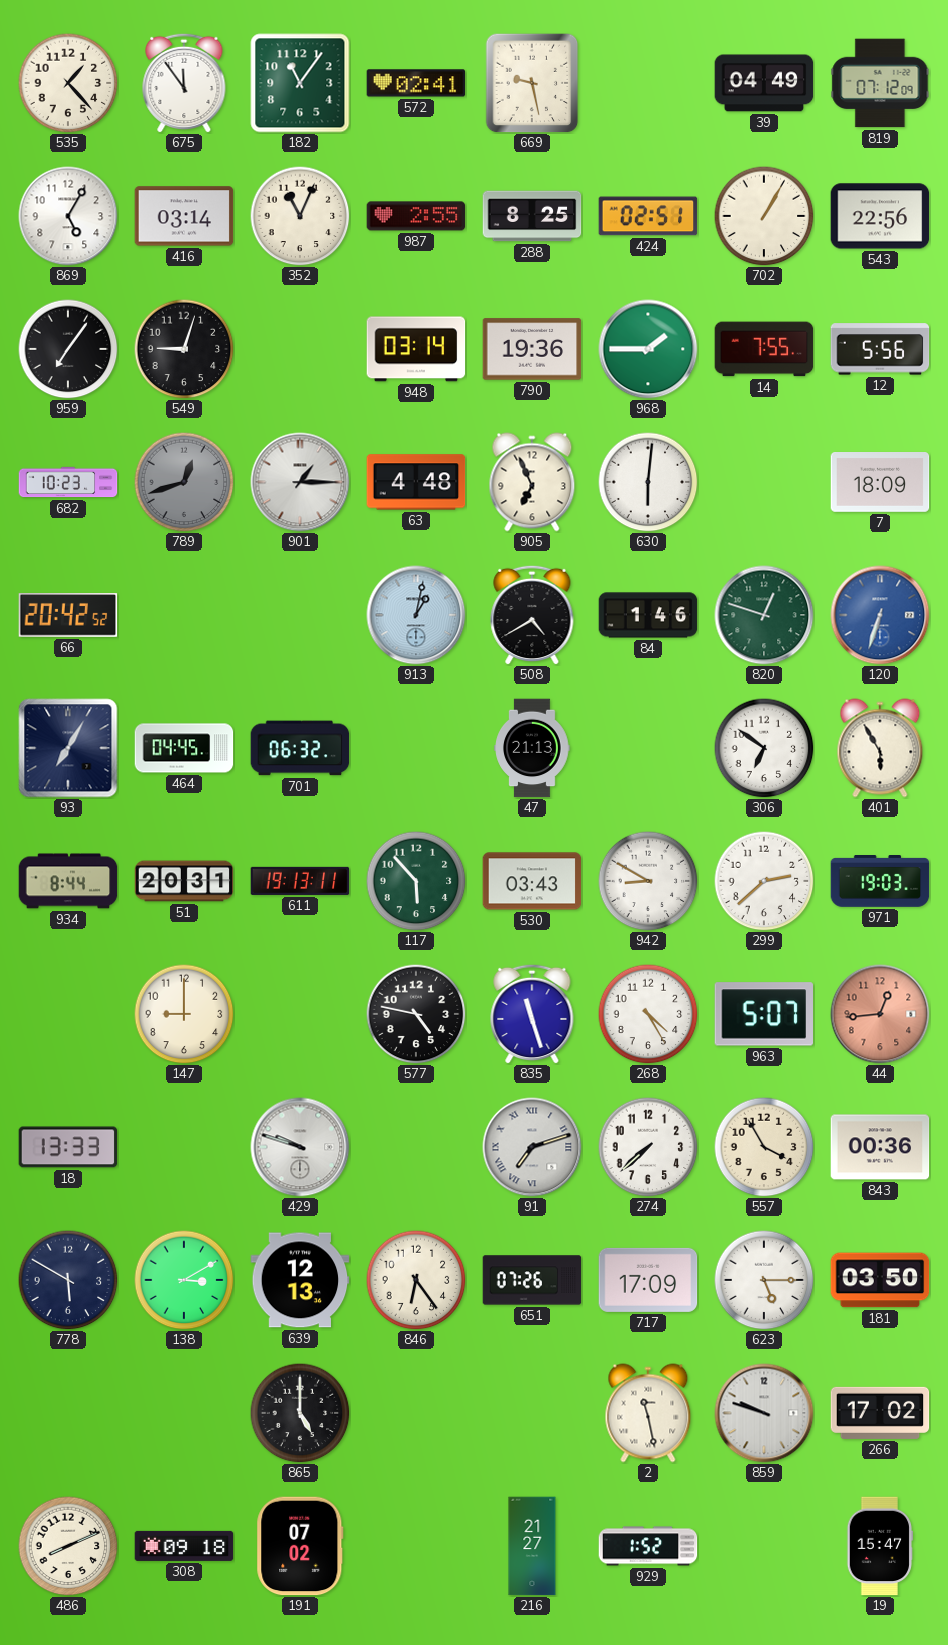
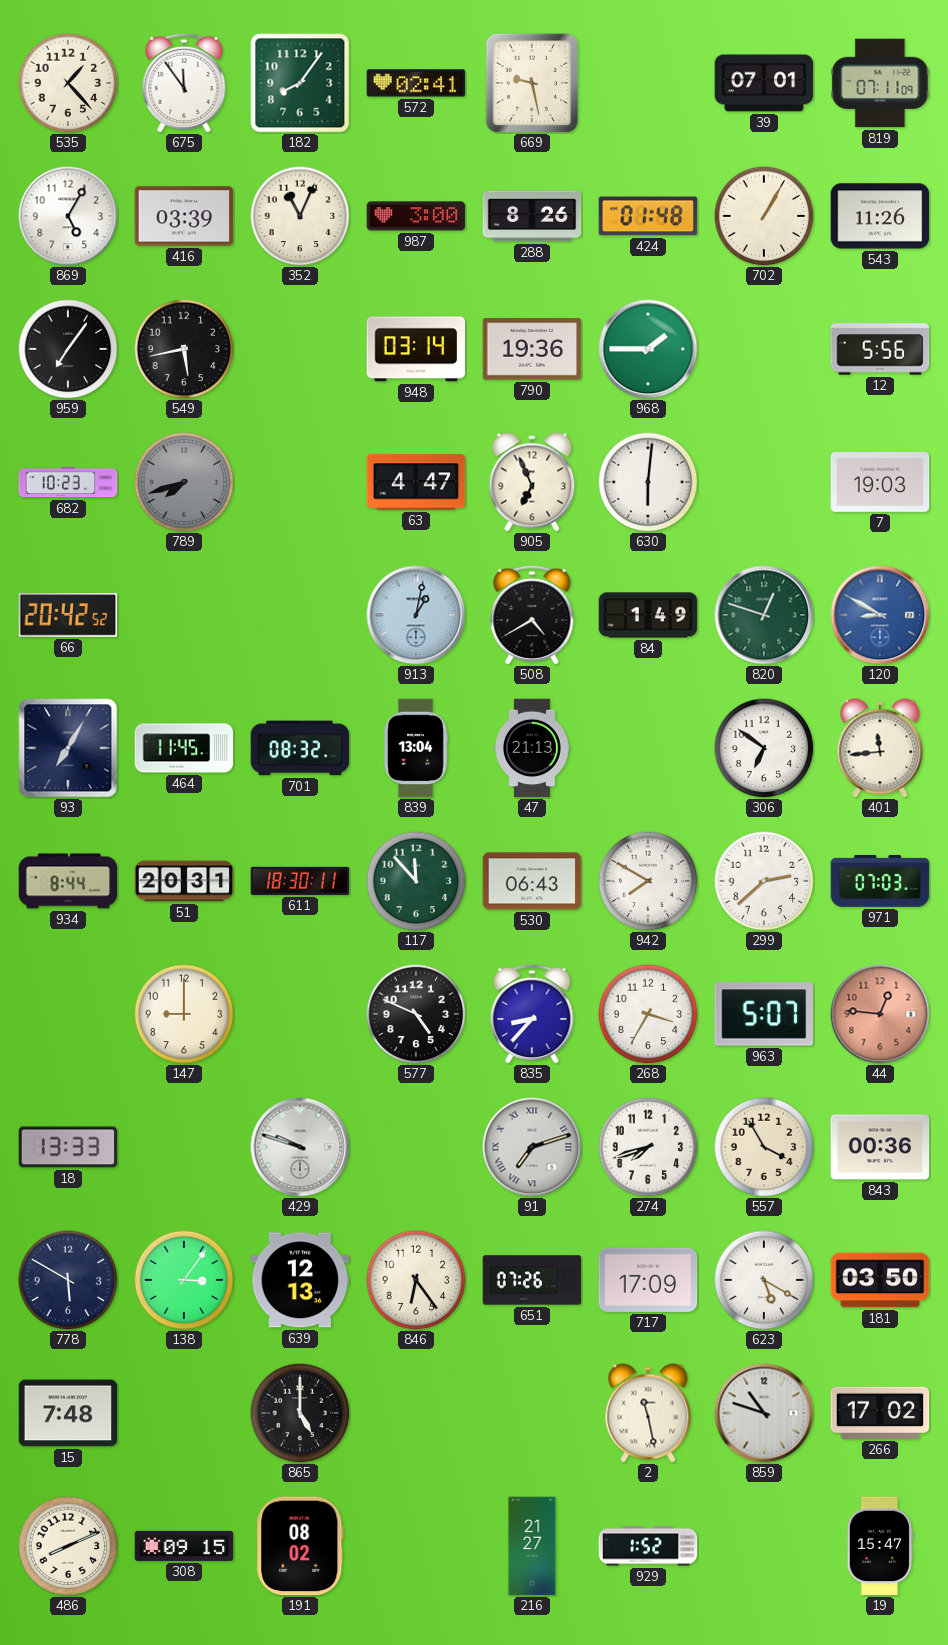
182: 11:06 -> 8:06
39: 04:49 -> 07:01
819: 07:12 -> 07:11
416: 03:14 -> 03:39
987: 2:55 -> 3:00
288: 8:25 -> 8:26
424: 02:51 -> 01:48
543: 22:56 -> 11:26
549: 9:03 -> 5:43
14: 7:55 -> none
789: 12:42 -> 7:42
901: 1:15 -> none
63: 4:48 -> 4:47
7: 18:09 -> 19:03
84: 1:46 -> 1:49
120: 6:33 -> 8:50
464: 04:45 -> 11:45
701: 06:32 -> 08:32
839: none -> 13:04
401: 5:55 -> 11:44
611: 19:13 -> 18:30
117: 5:53 -> 11:53
530: 03:43 -> 06:43
942: 8:50 -> 7:50
971: 19:03 -> 07:03
577: 4:47 -> 4:49
835: 11:27 -> 8:37
268: 4:25 -> 3:35
44: 12:44 -> 12:46
274: 7:38 -> 7:42
138: 3:10 -> 3:06
623: 5:15 -> 5:20
15: none -> 7:48
859: 9:48 -> 10:48
308: 09:18 -> 09:15
191: 07:02 -> 08:02
